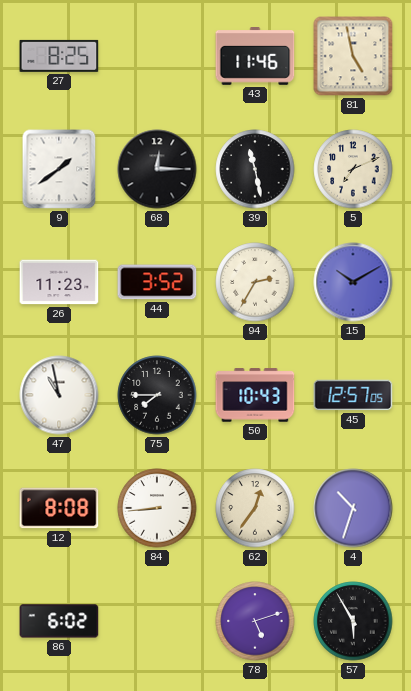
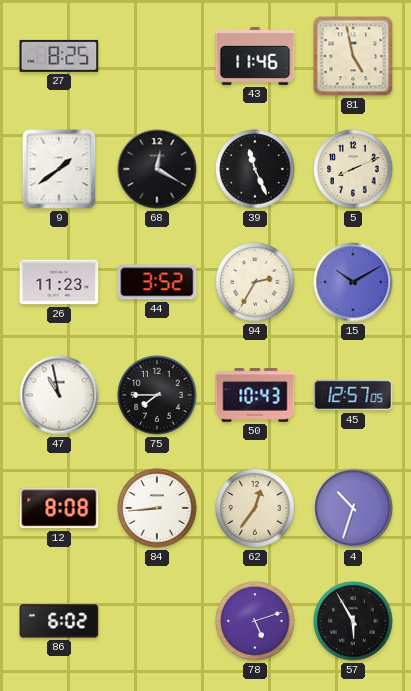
68: 12:15 -> 12:20
39: 11:28 -> 11:26
5: 7:11 -> 8:11
